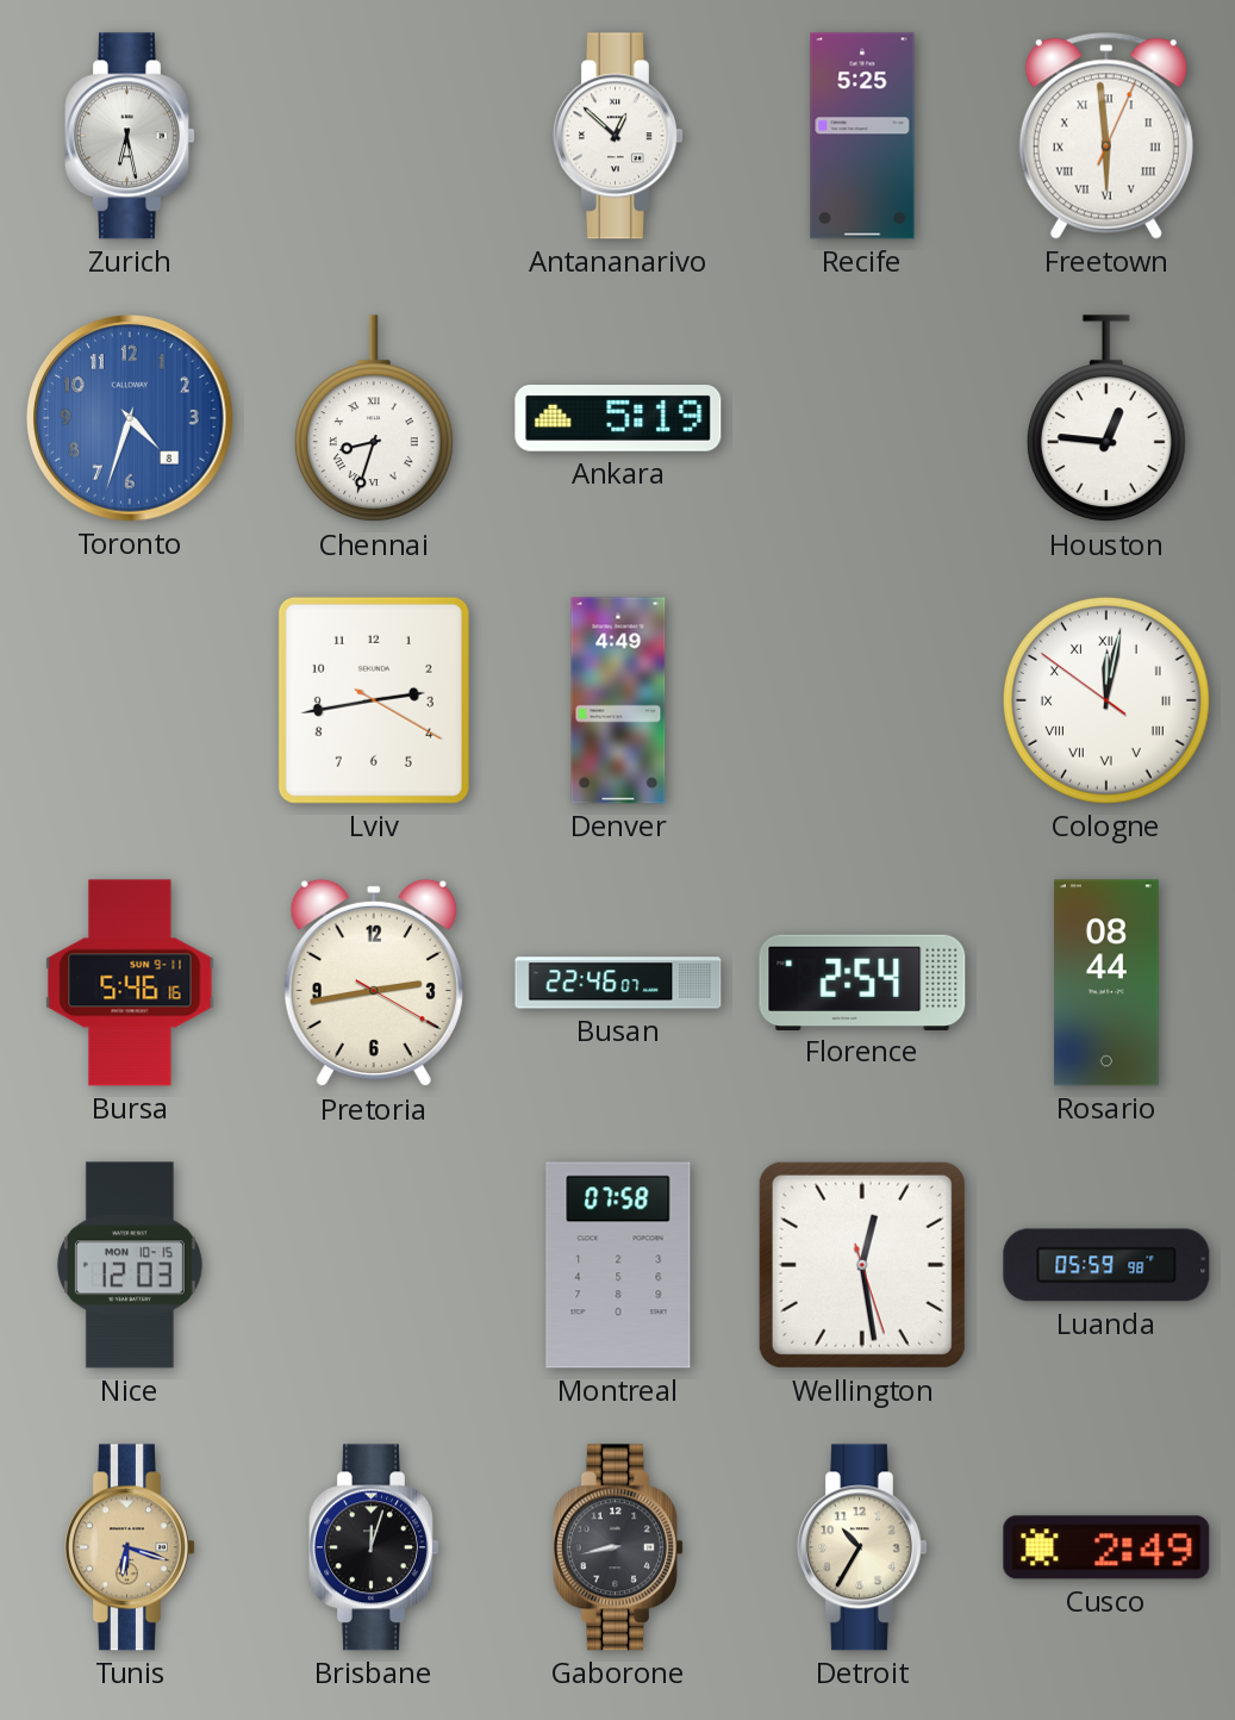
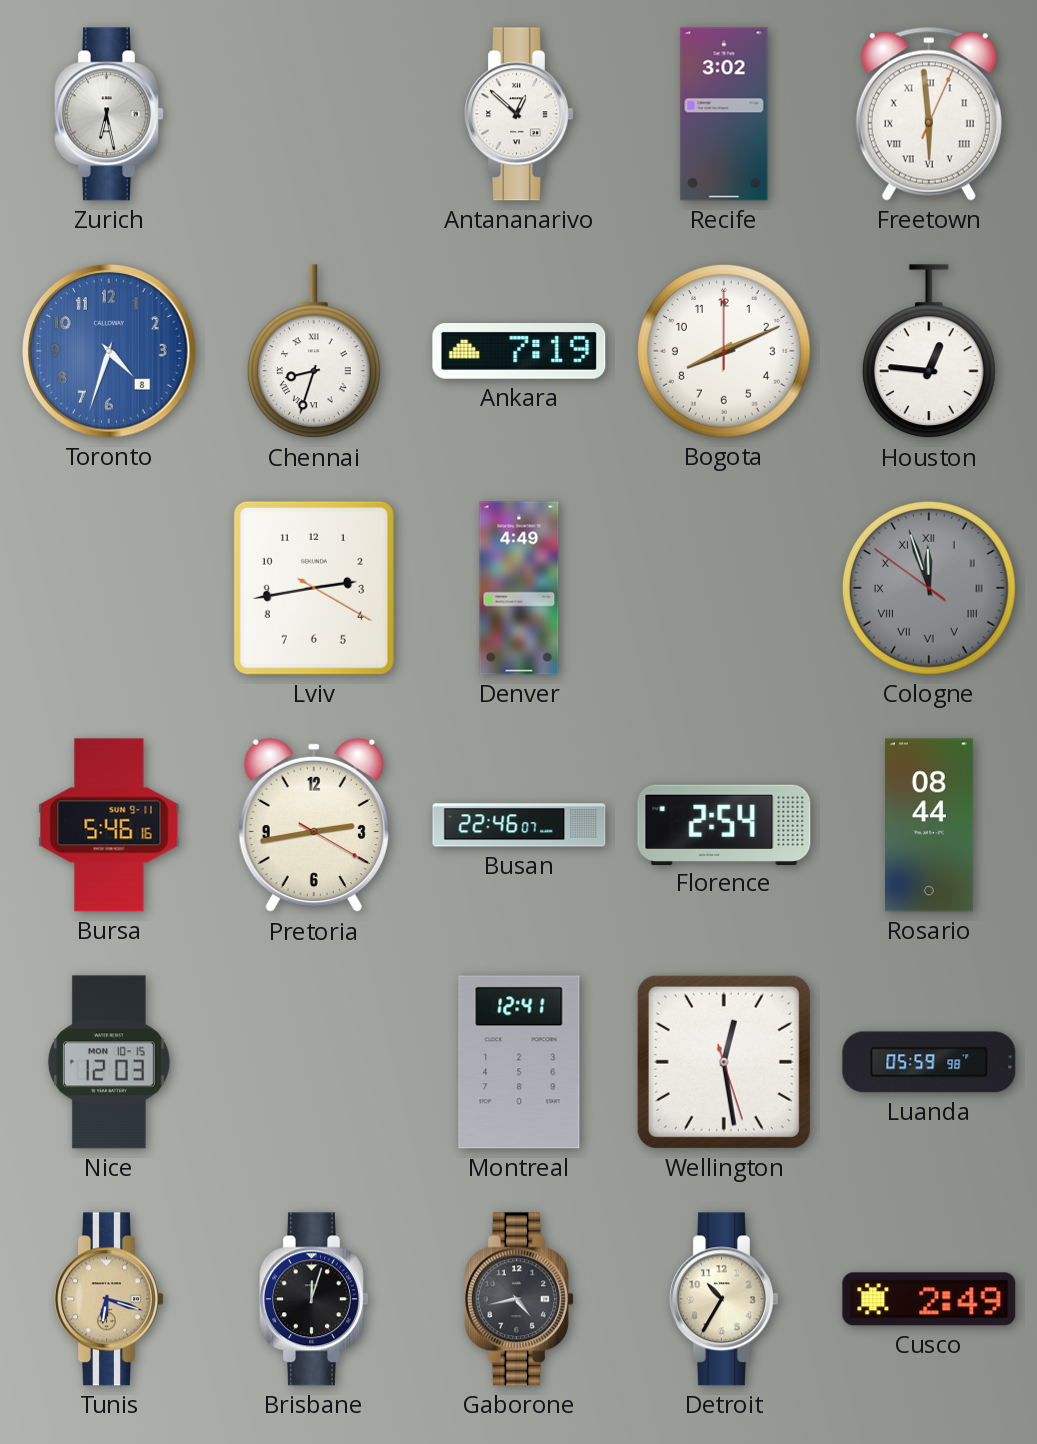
Recife: 5:25 -> 3:02
Ankara: 5:19 -> 7:19
Bogota: none -> 8:11
Cologne: 12:01 -> 11:56
Cologne dial: white -> grey
Montreal: 07:58 -> 12:41
Gaborone: 8:43 -> 4:43
